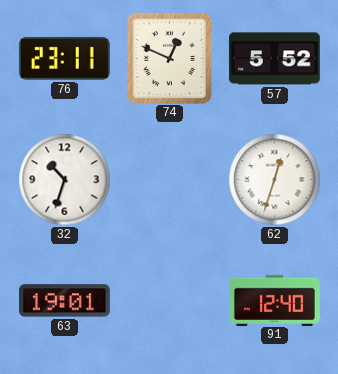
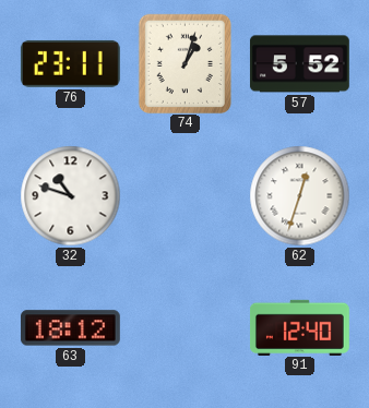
74: 12:49 -> 1:03
32: 10:33 -> 10:48
63: 19:01 -> 18:12
